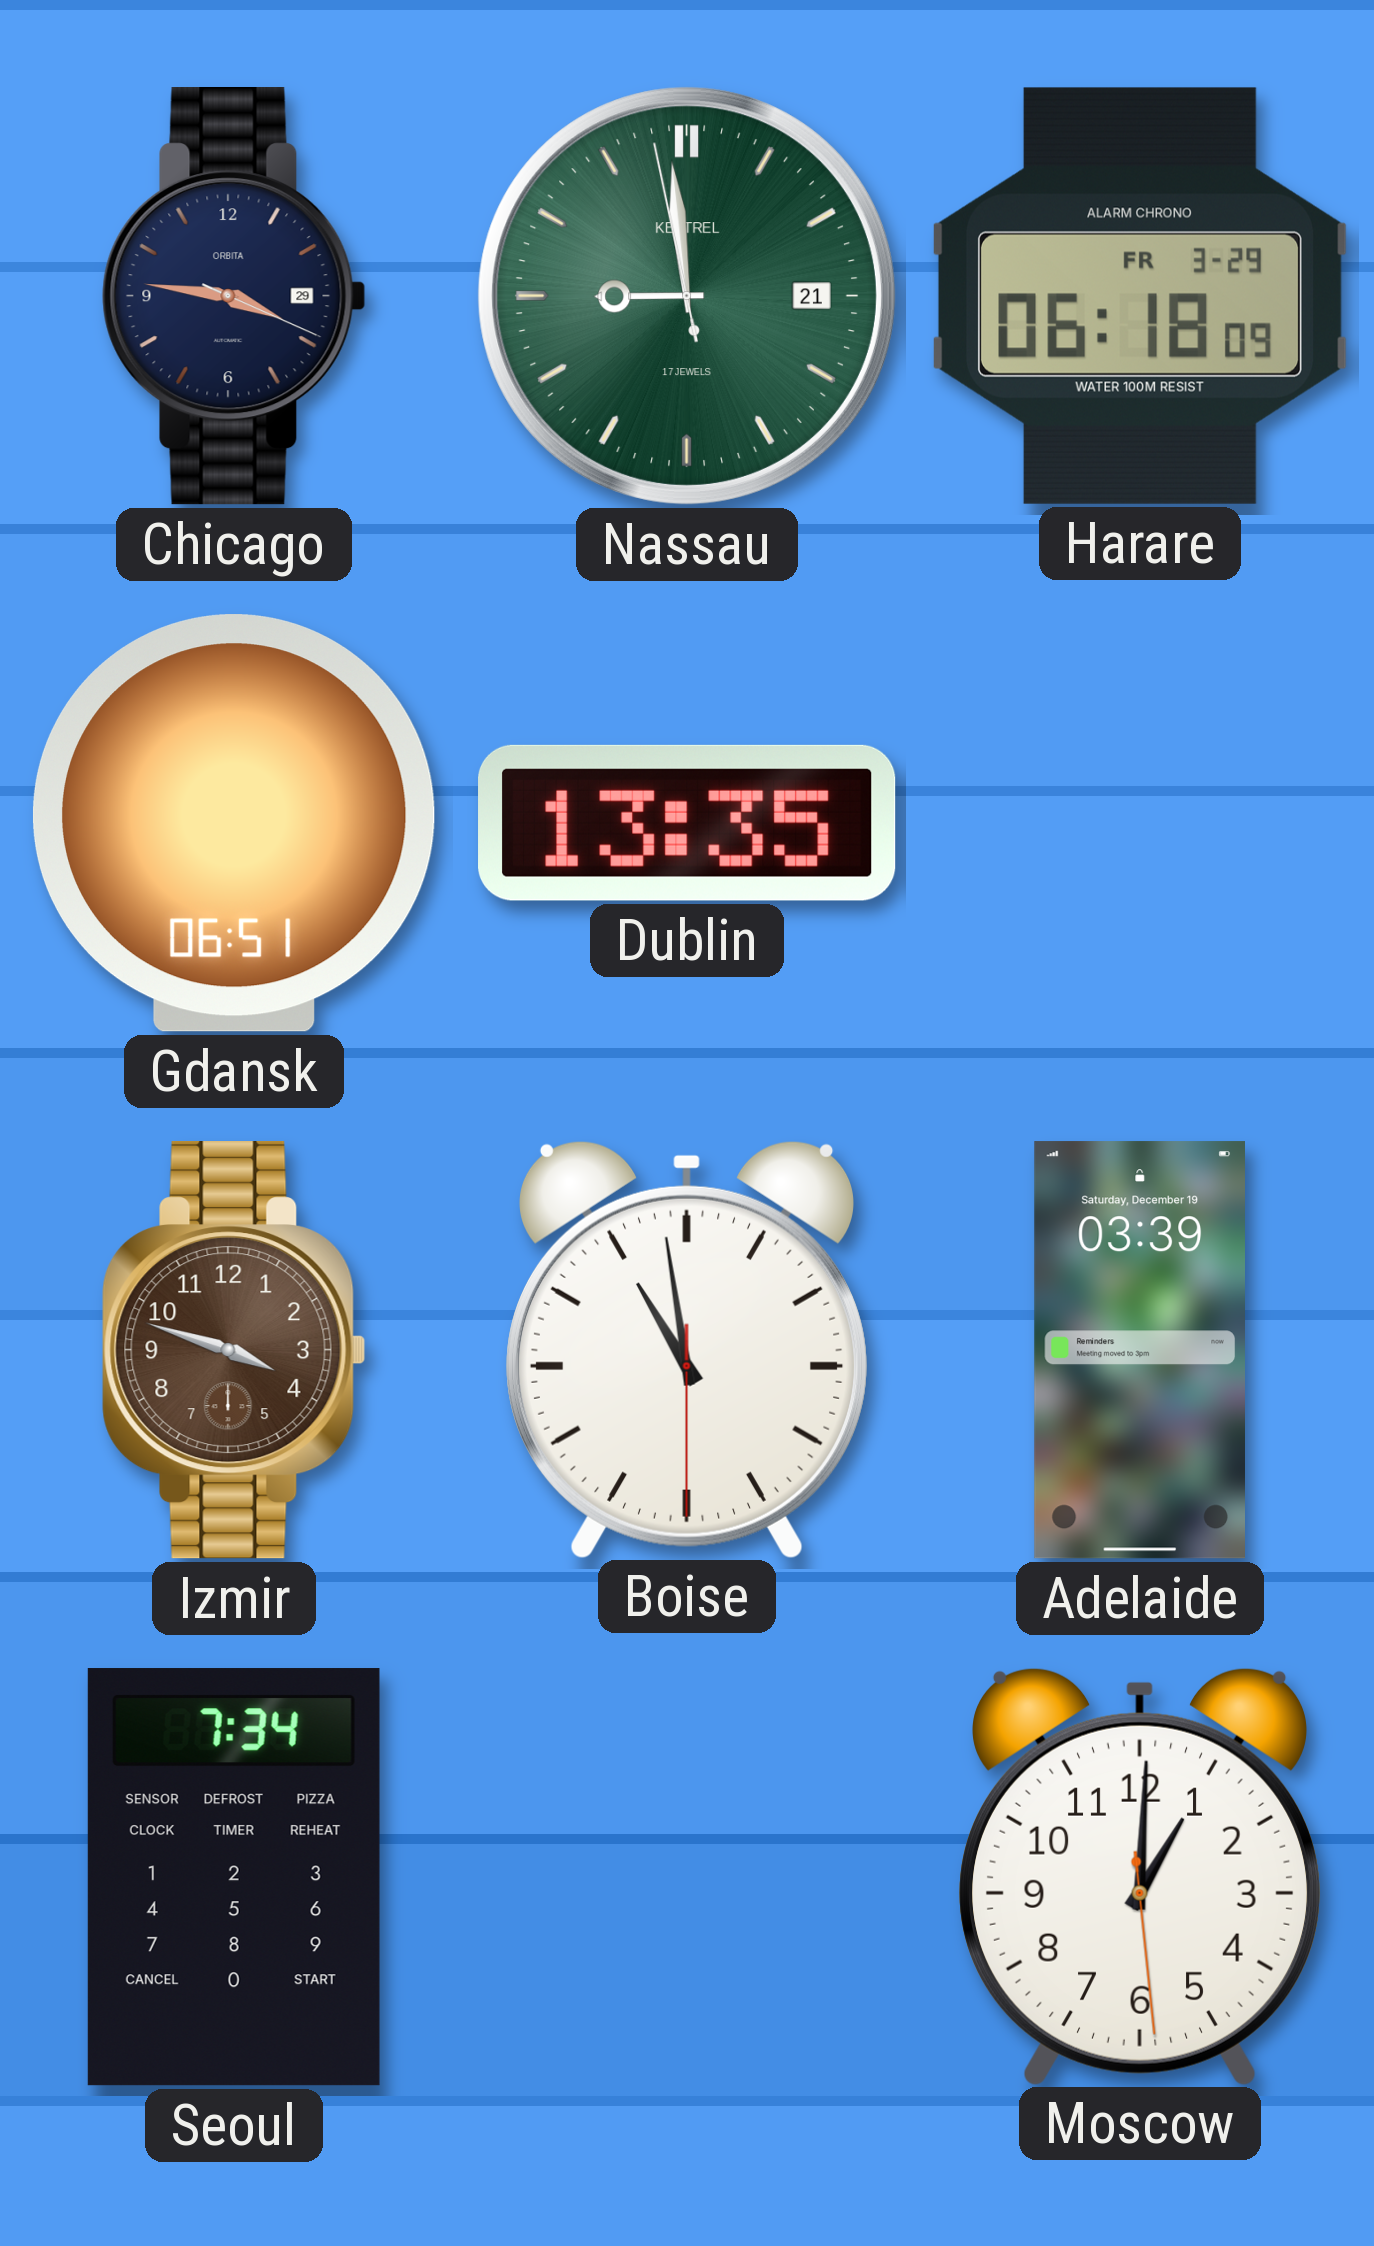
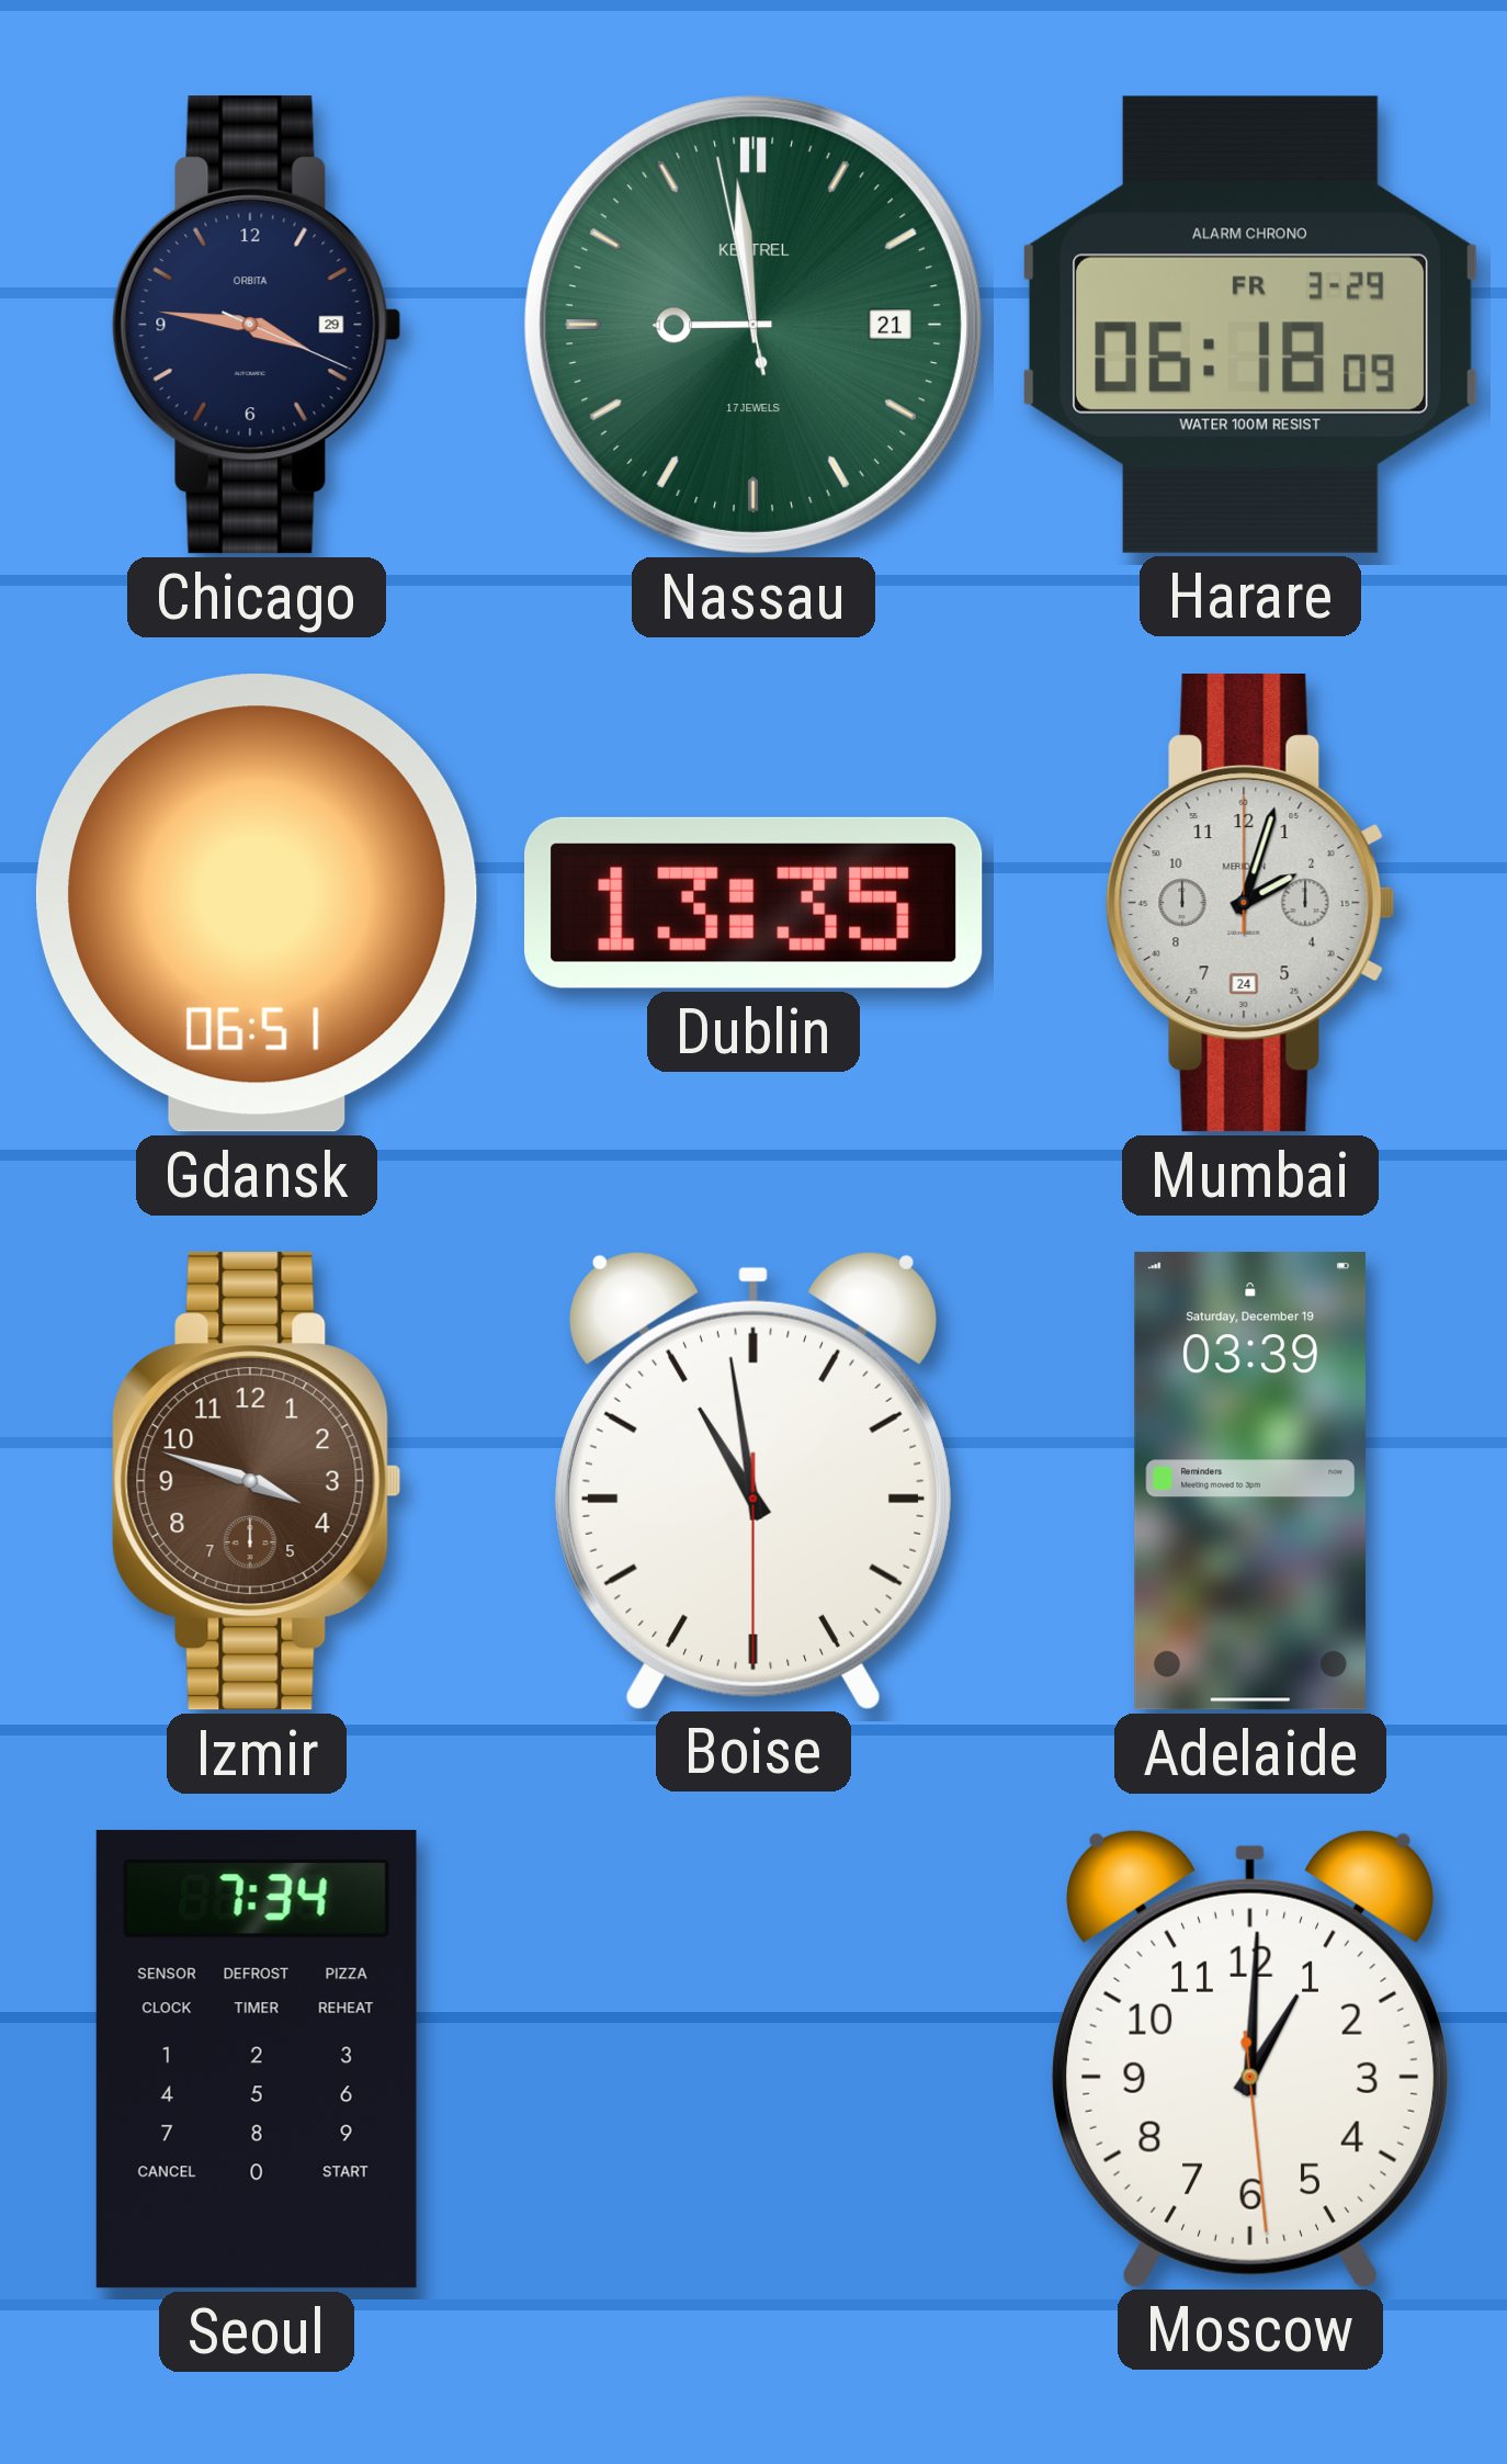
Mumbai: none -> 2:03
